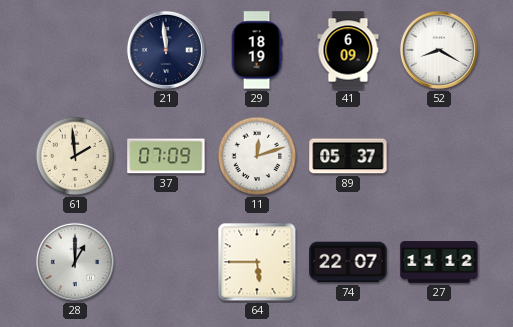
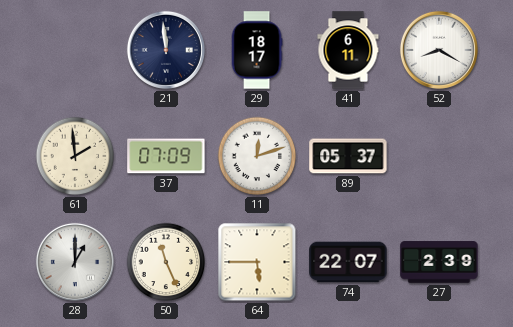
29: 18:19 -> 18:17
41: 6:09 -> 6:11
50: none -> 11:26
27: 11:12 -> 2:39
